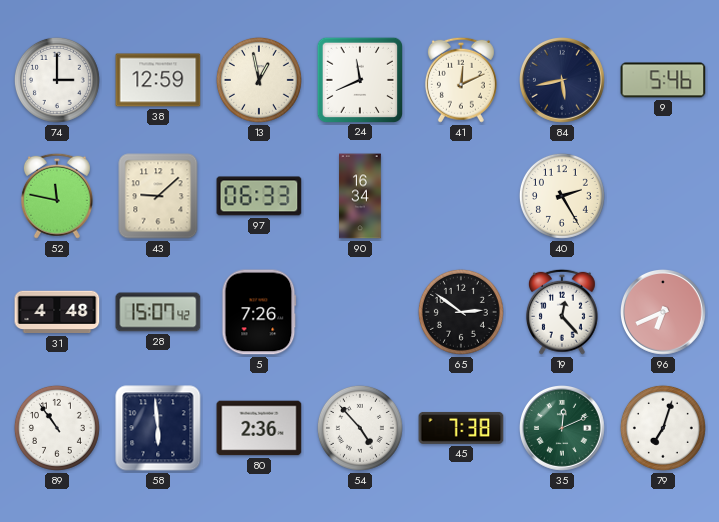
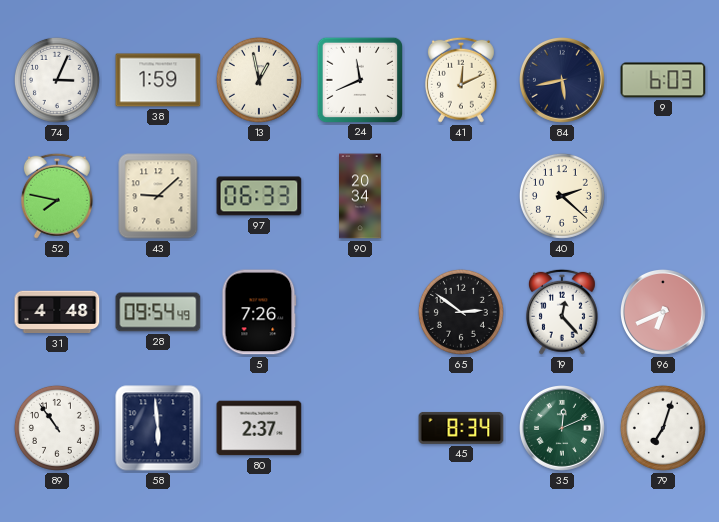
74: 3:00 -> 3:04
38: 12:59 -> 1:59
9: 5:46 -> 6:03
52: 11:47 -> 7:47
90: 16:34 -> 20:34
40: 2:25 -> 2:22
28: 15:07 -> 09:54
80: 2:36 -> 2:37
54: 4:53 -> none
45: 7:38 -> 8:34
